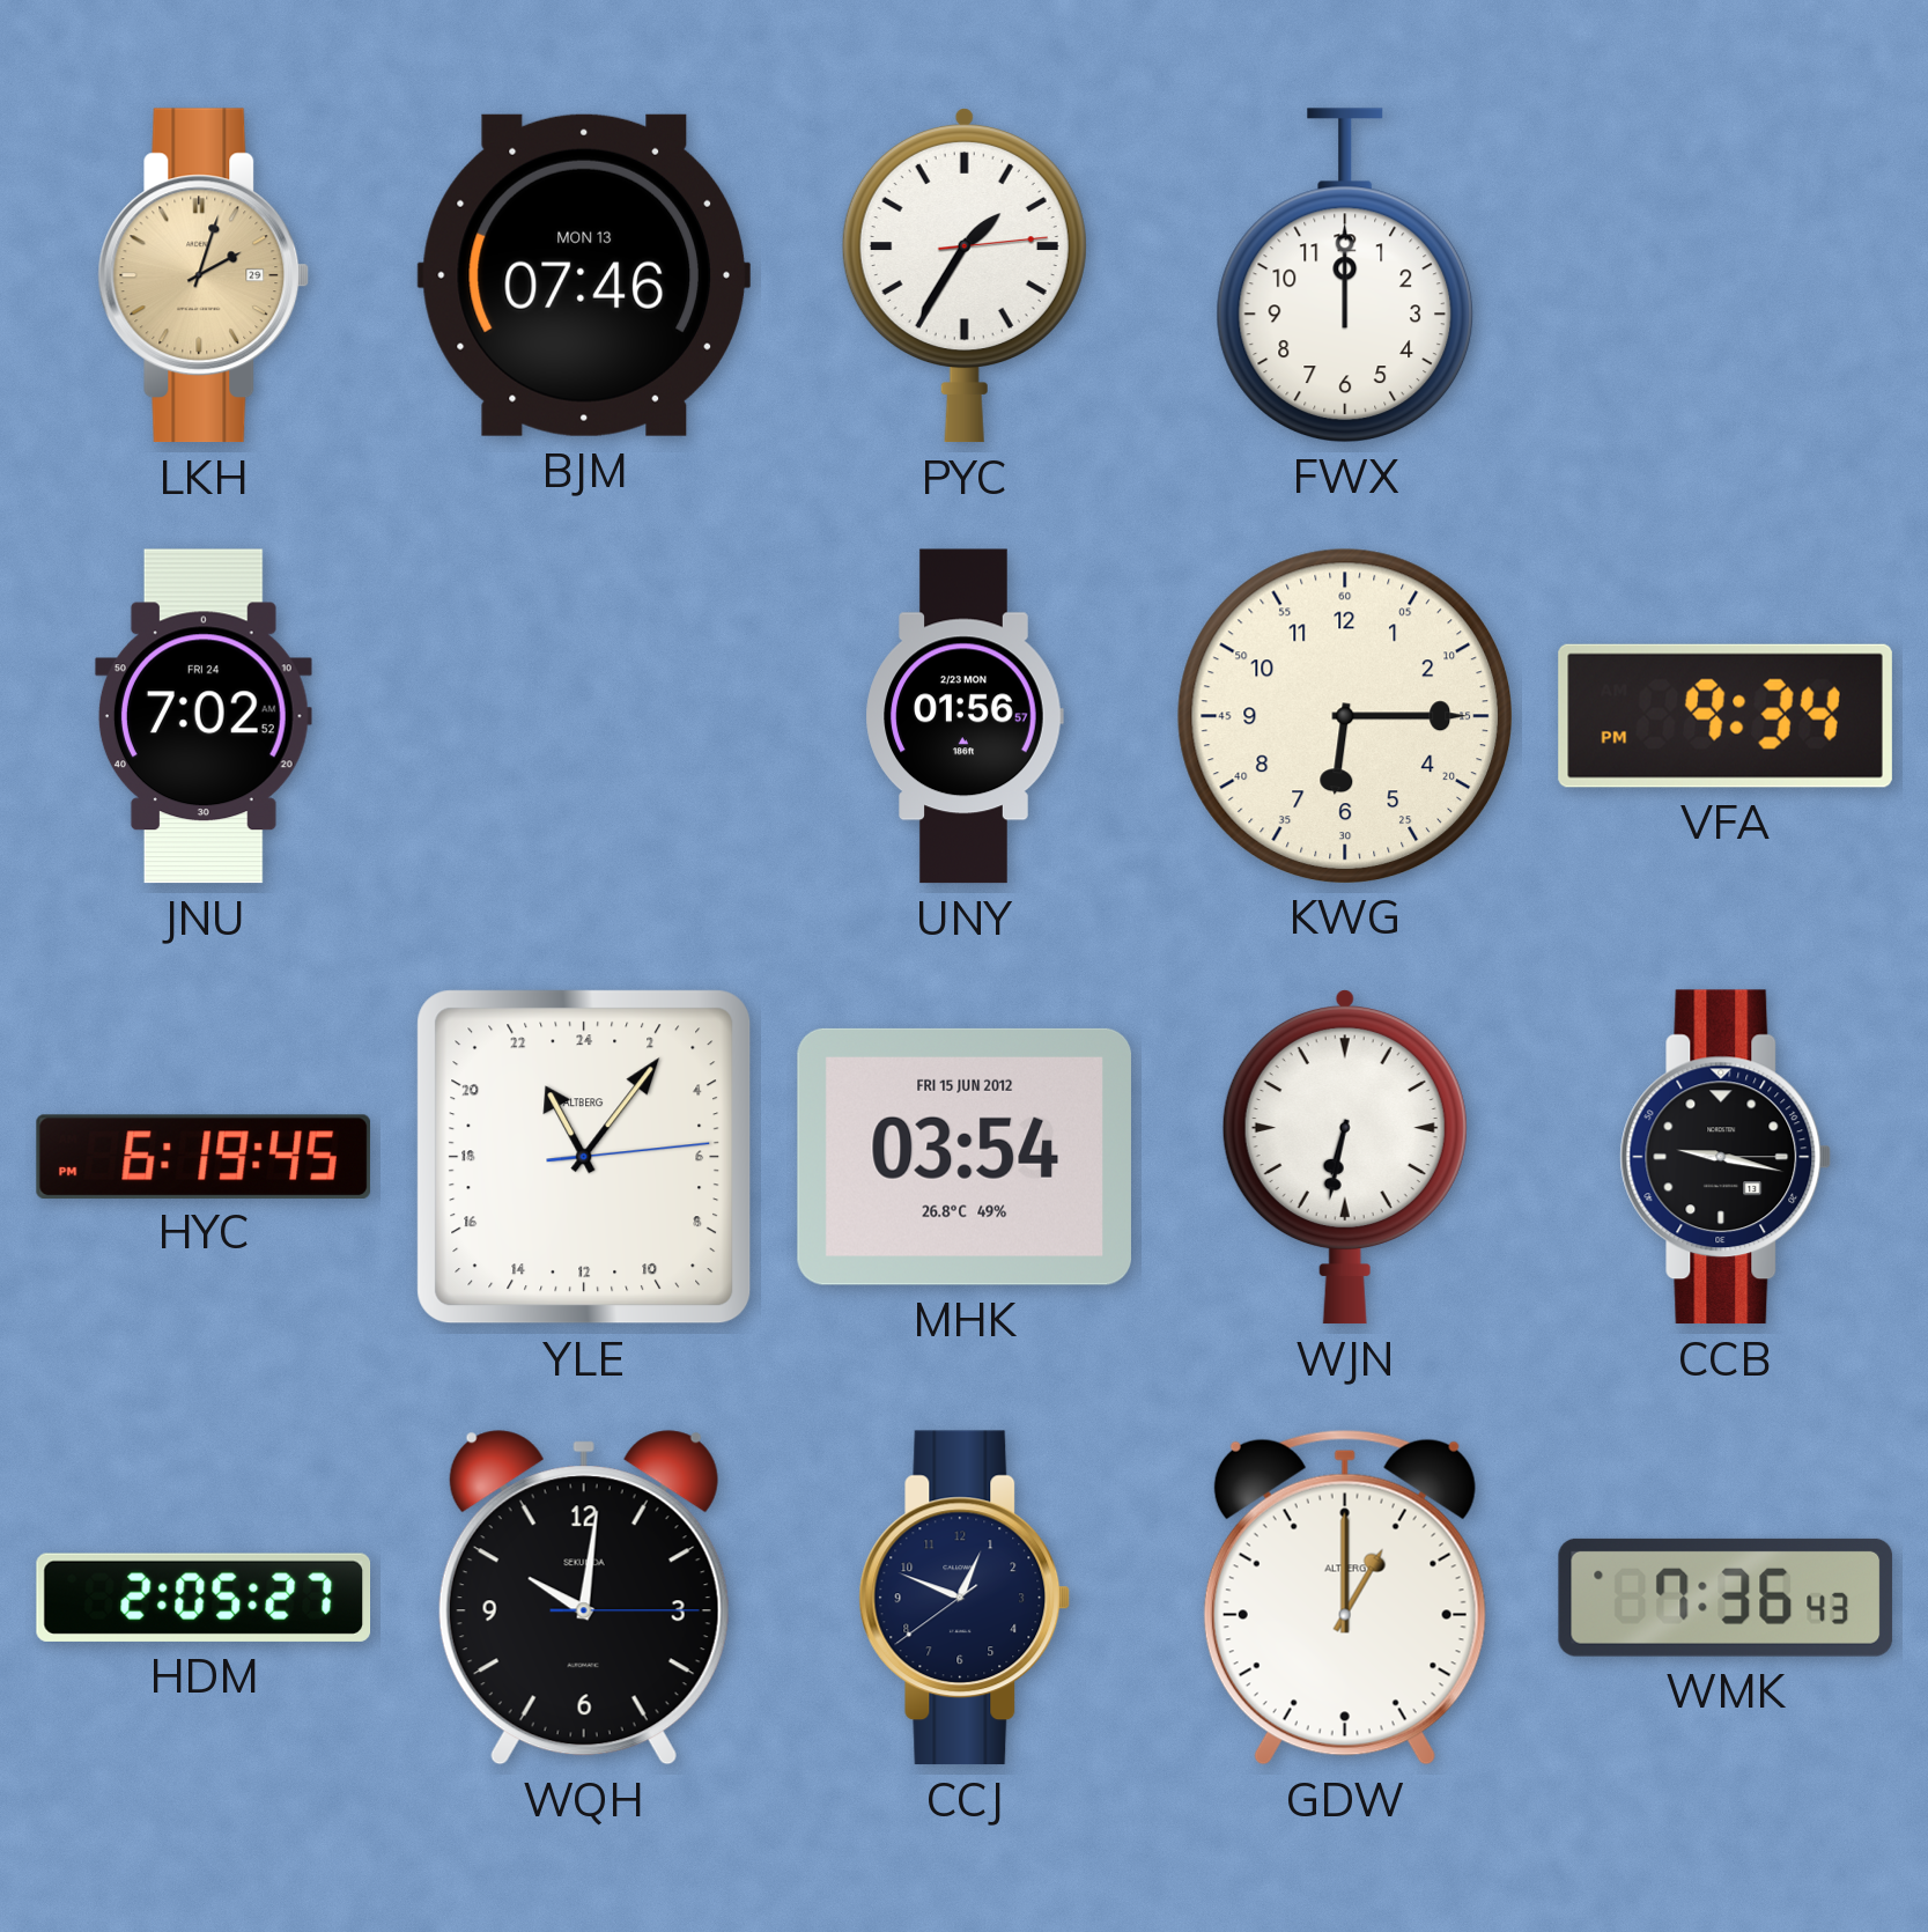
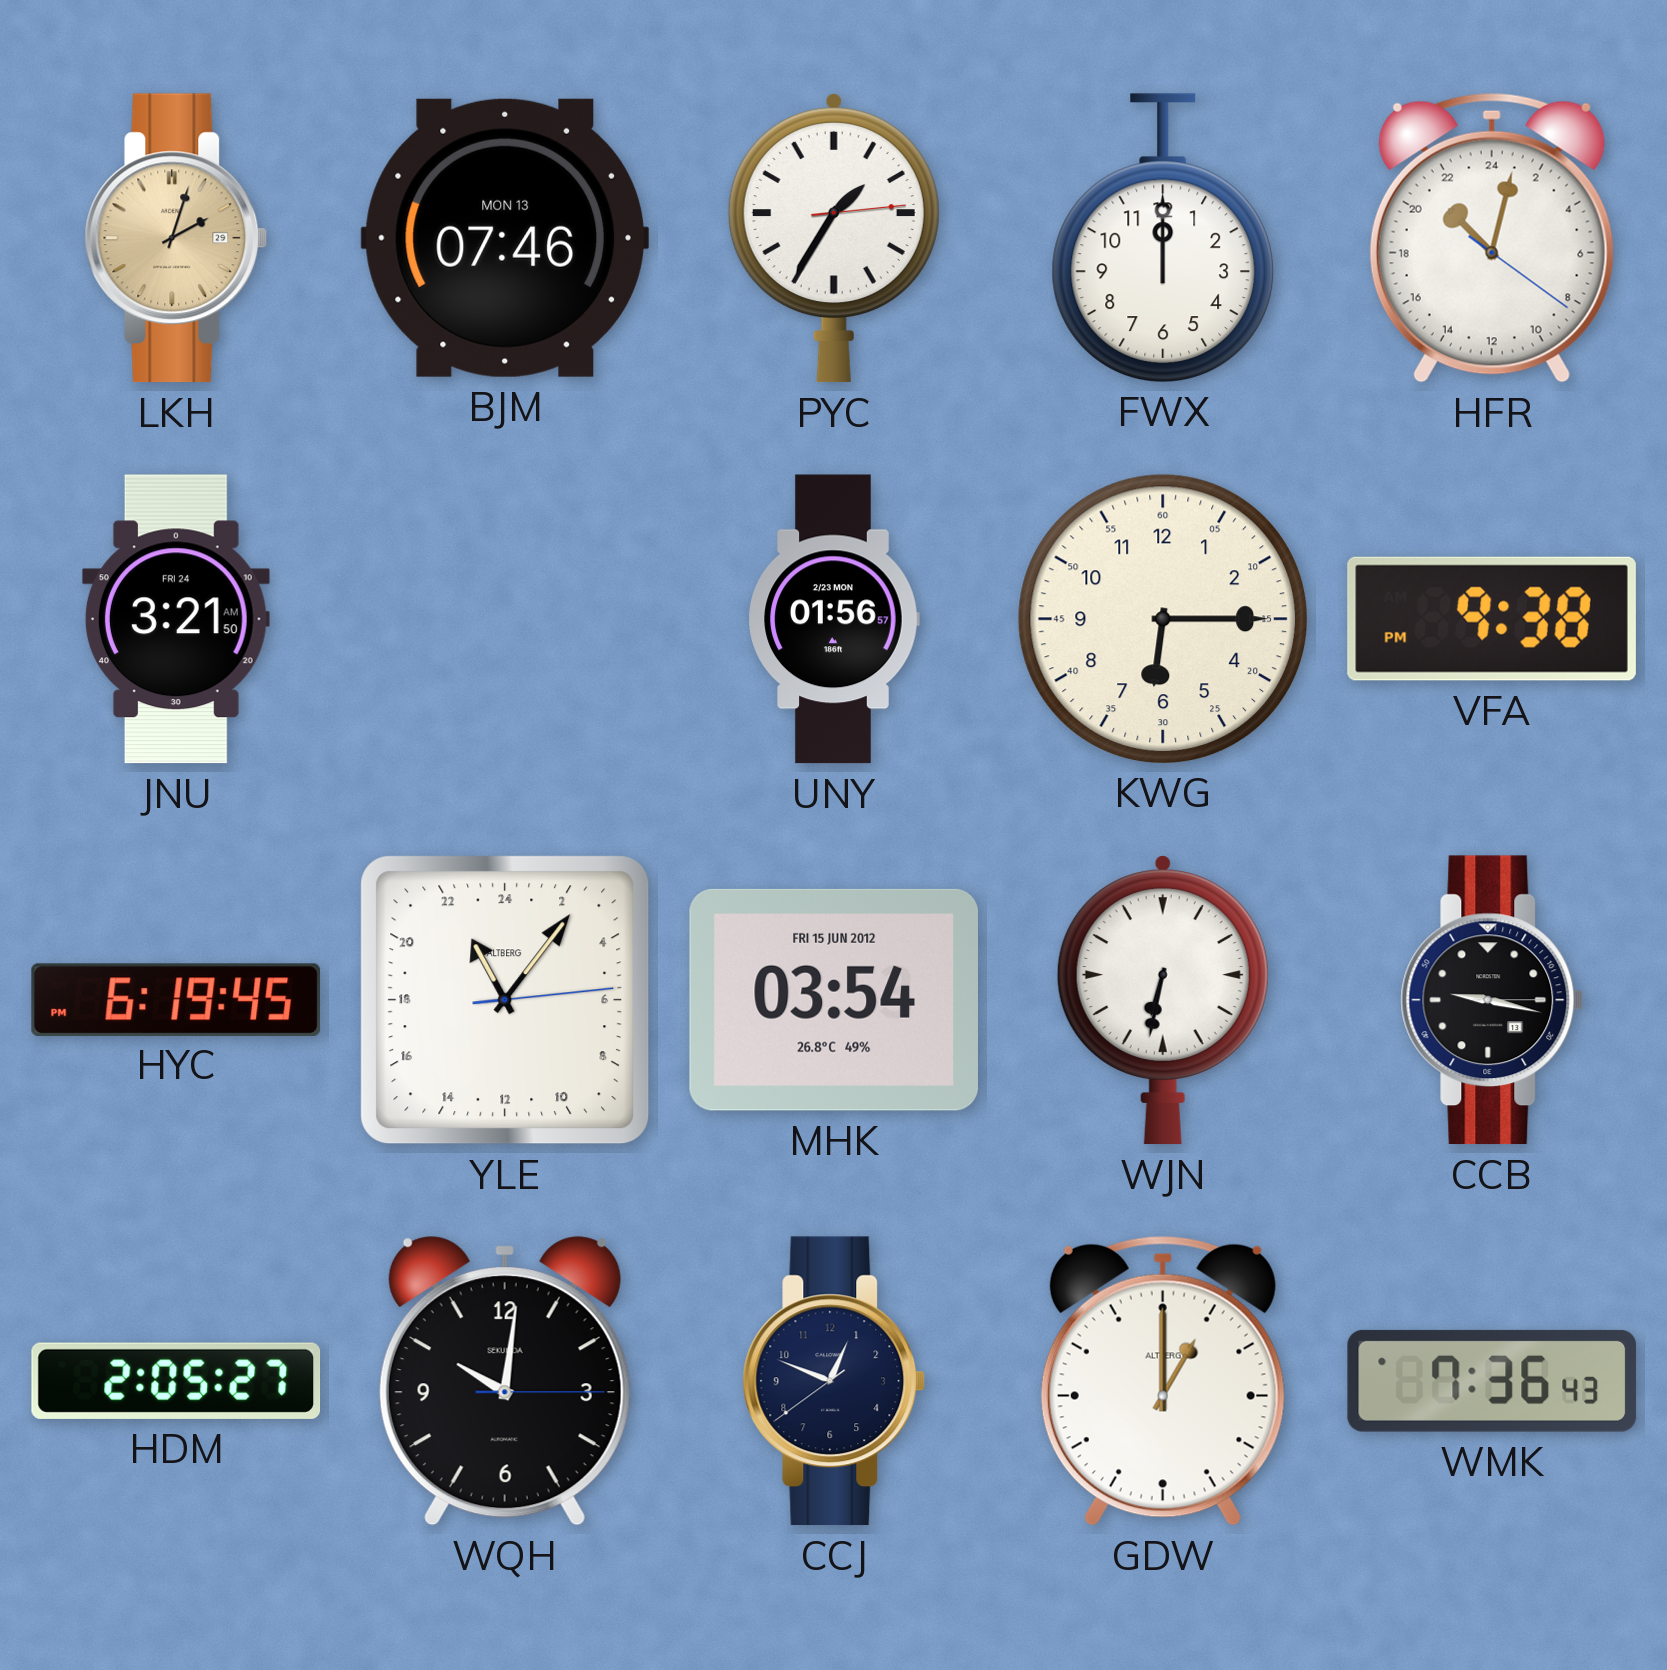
HFR: none -> 21:02
JNU: 7:02 -> 3:21
VFA: 9:34 -> 9:38
